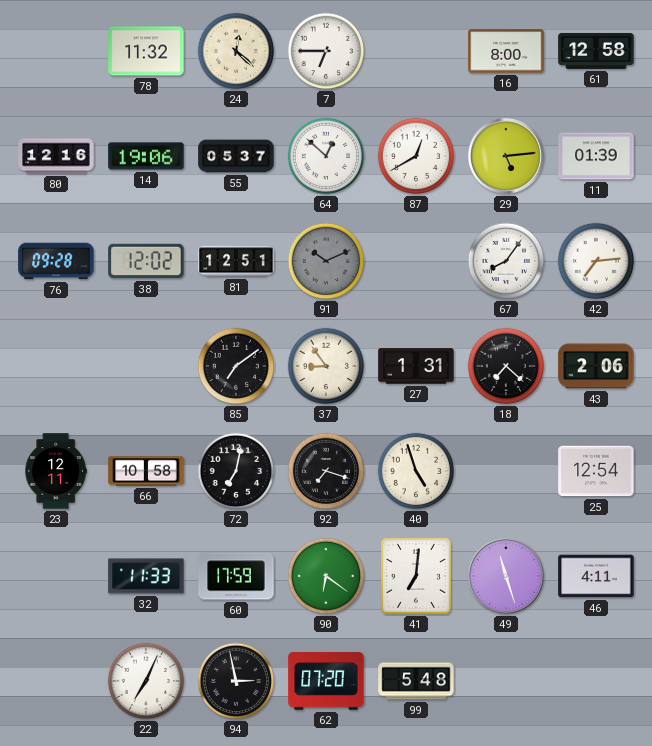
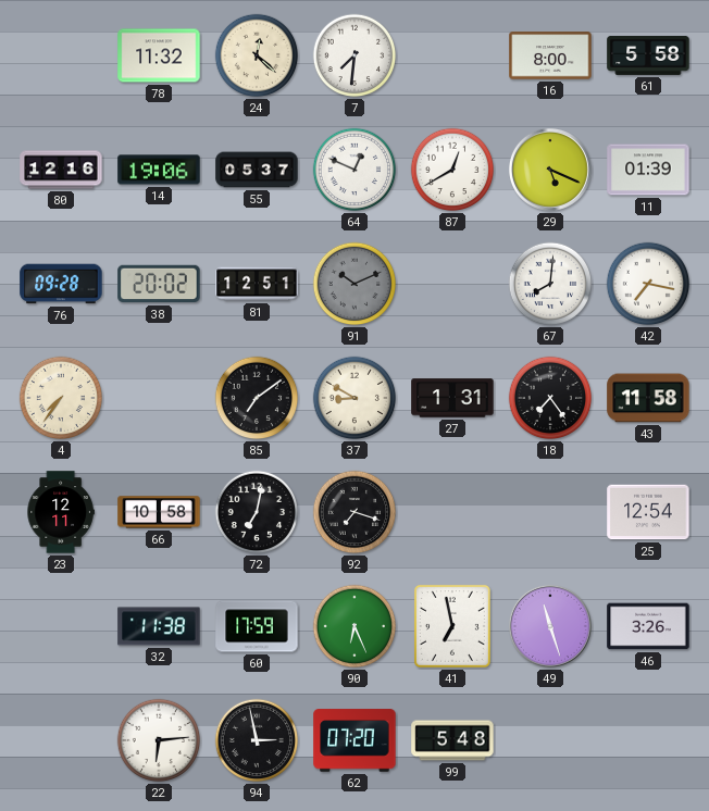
7: 6:45 -> 7:31
61: 12:58 -> 5:58
64: 12:52 -> 12:49
29: 5:14 -> 5:19
38: 12:02 -> 20:02
67: 8:06 -> 8:01
42: 7:14 -> 7:17
4: none -> 7:36
37: 8:54 -> 8:50
18: 7:22 -> 7:24
43: 2:06 -> 11:58
40: 4:57 -> none
32: 11:33 -> 11:38
90: 6:21 -> 6:26
41: 7:01 -> 6:58
46: 4:11 -> 3:26
22: 7:04 -> 6:14
